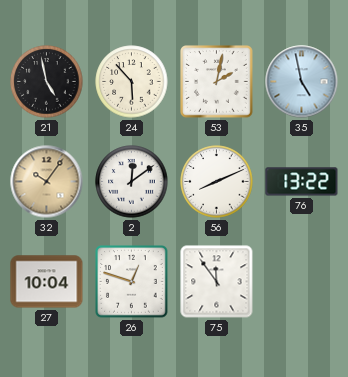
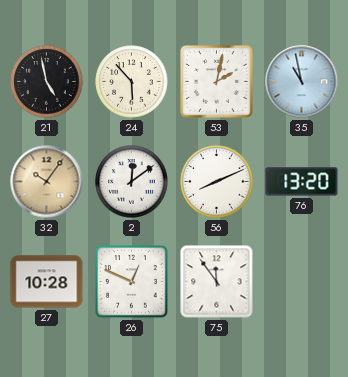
35: 4:58 -> 10:58
76: 13:22 -> 13:20
27: 10:04 -> 10:28
26: 12:48 -> 12:49
